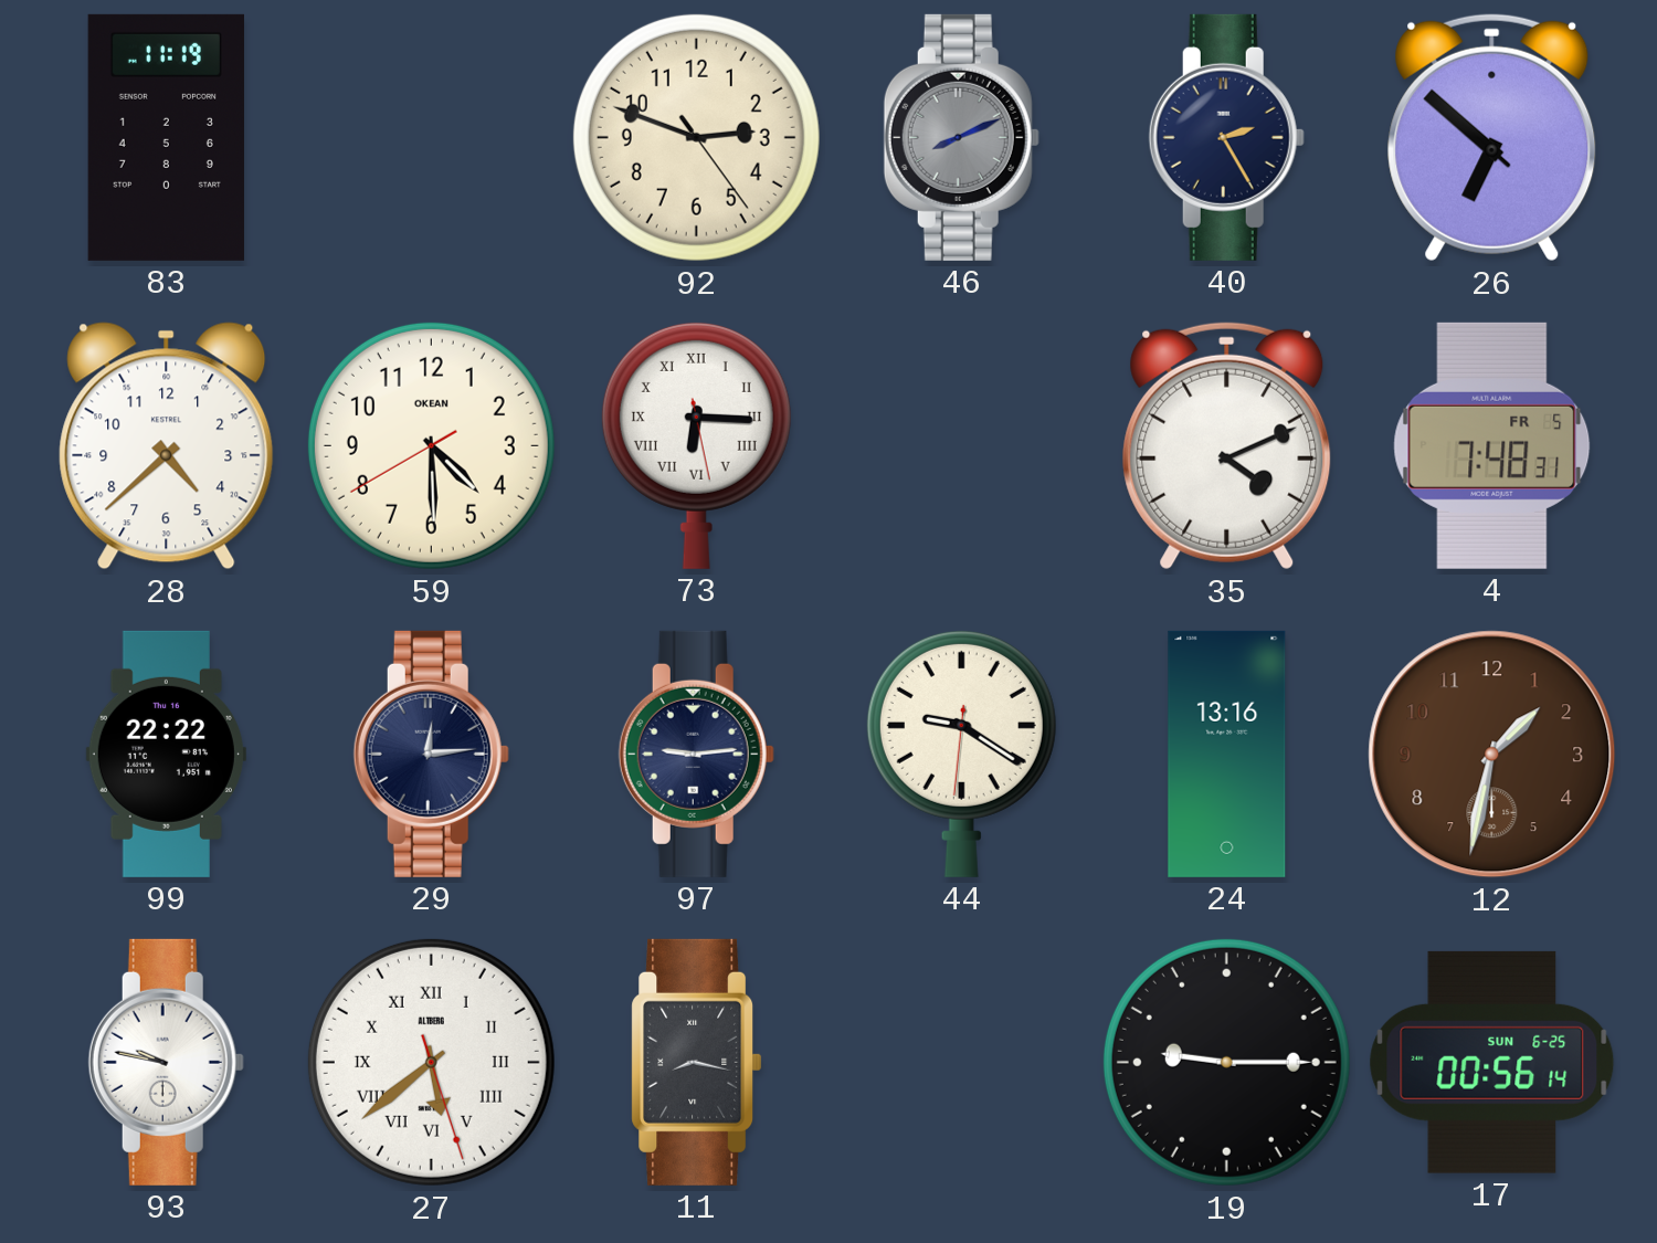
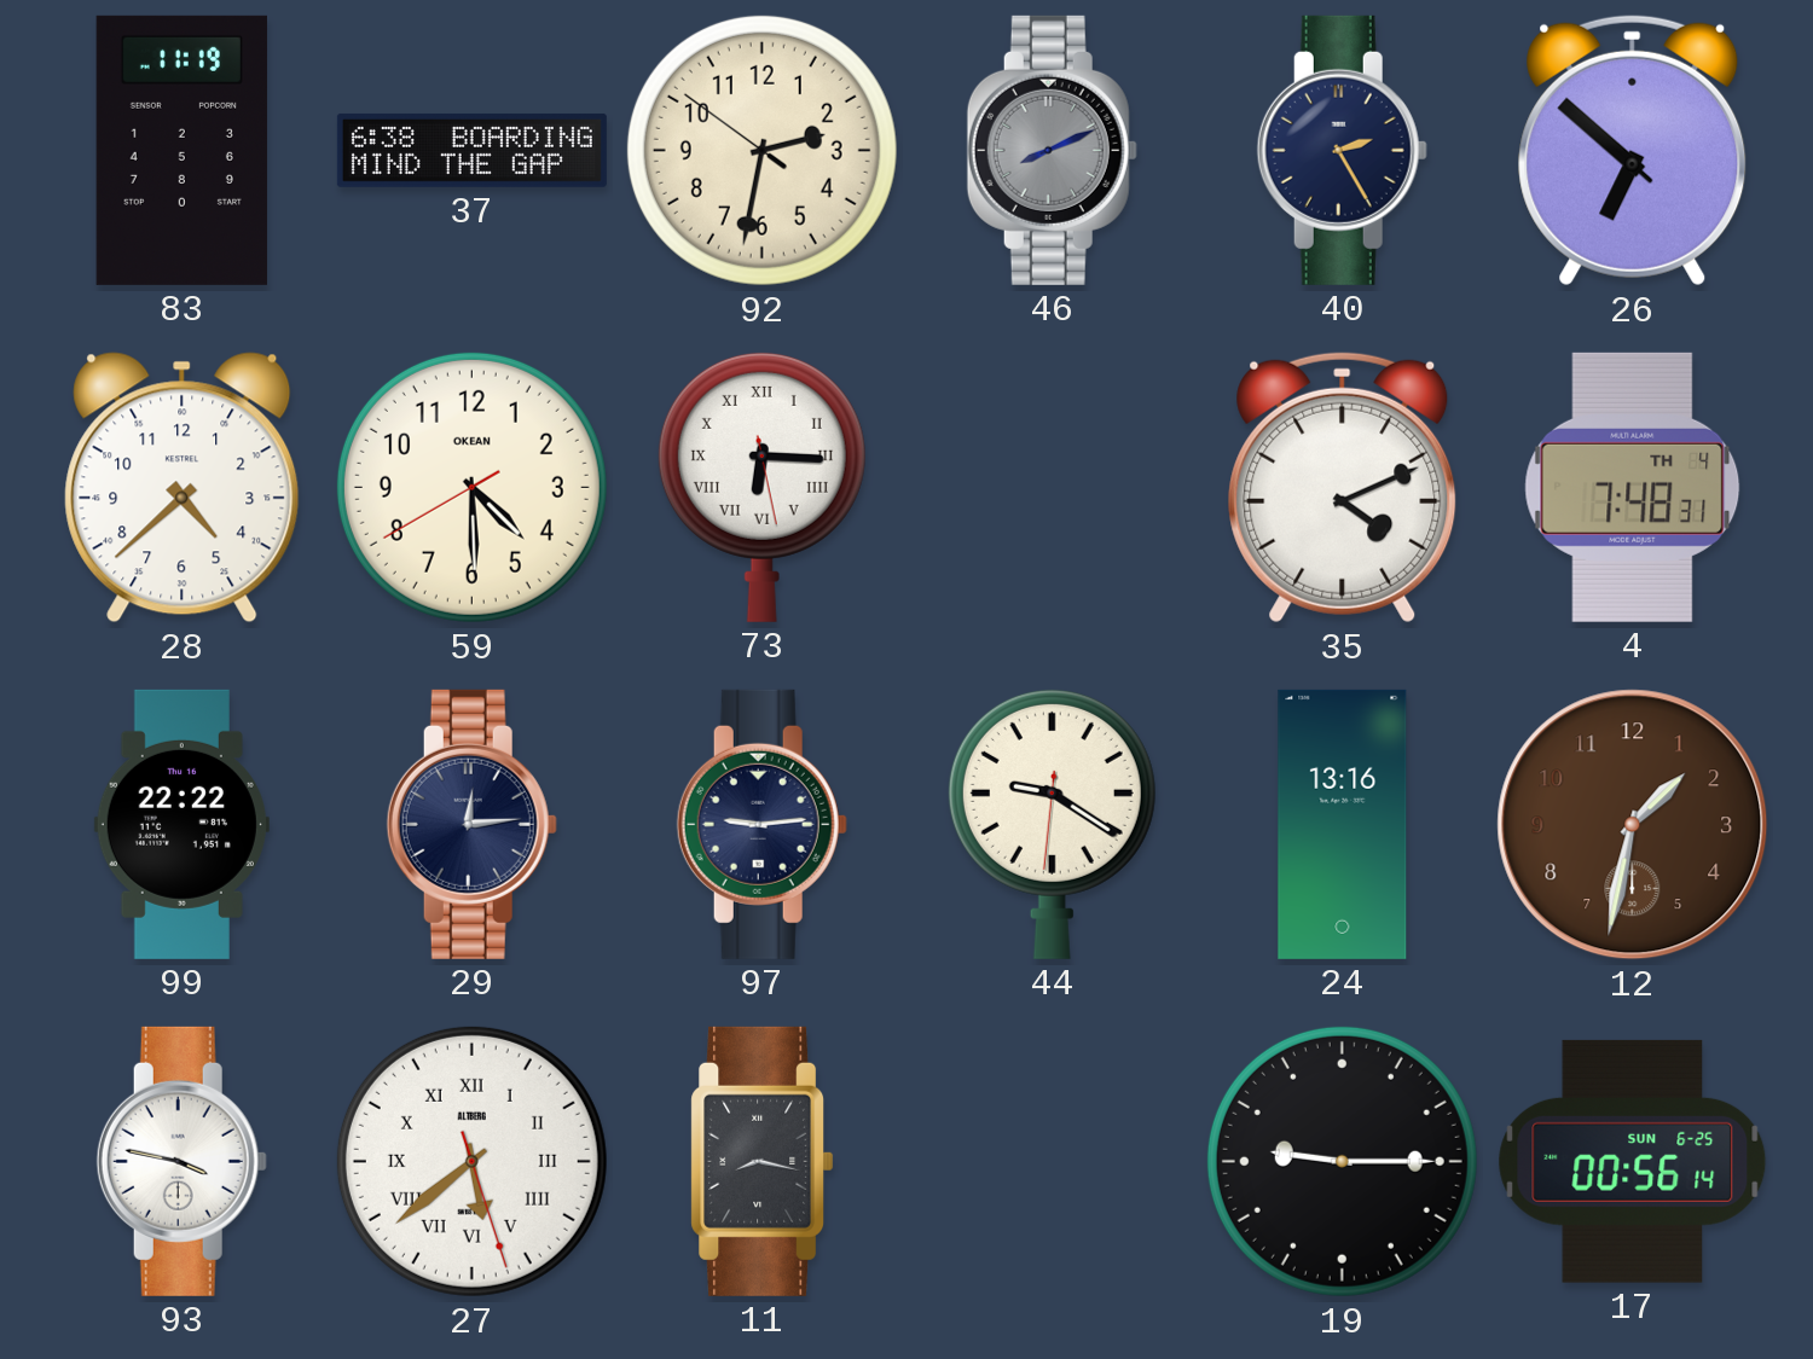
37: none -> 6:38
92: 2:48 -> 2:31
4 date: FR 5 -> TH 4
93: 9:47 -> 3:47
